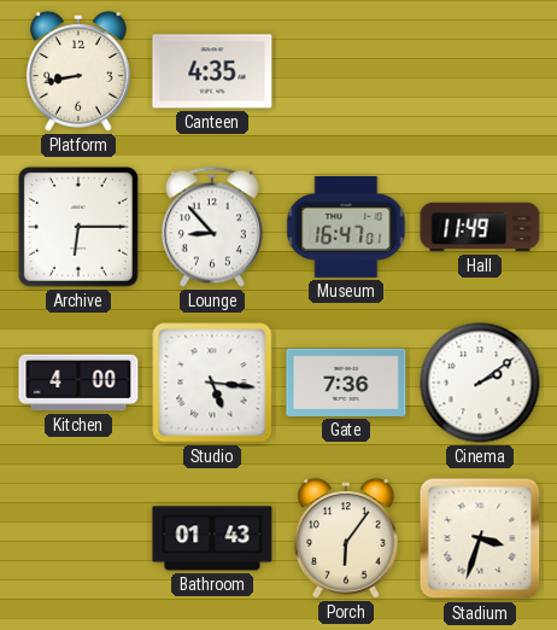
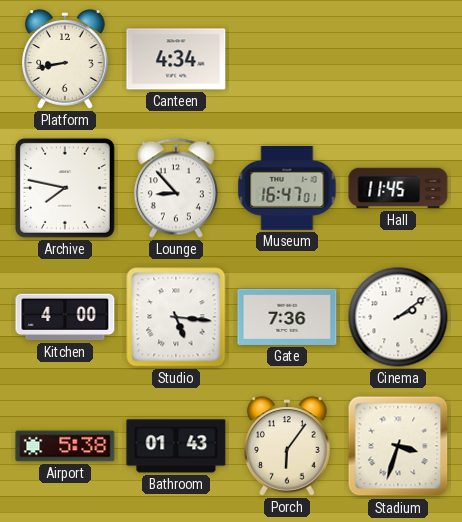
Canteen: 4:35 -> 4:34
Archive: 6:15 -> 7:47
Hall: 11:49 -> 11:45
Airport: none -> 5:38
